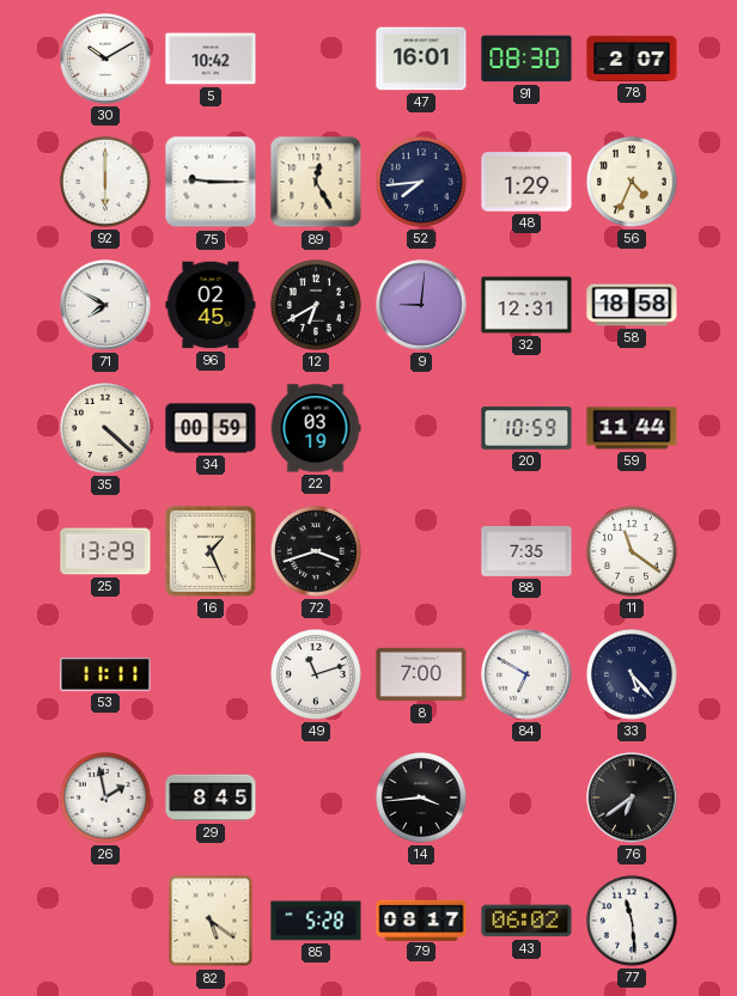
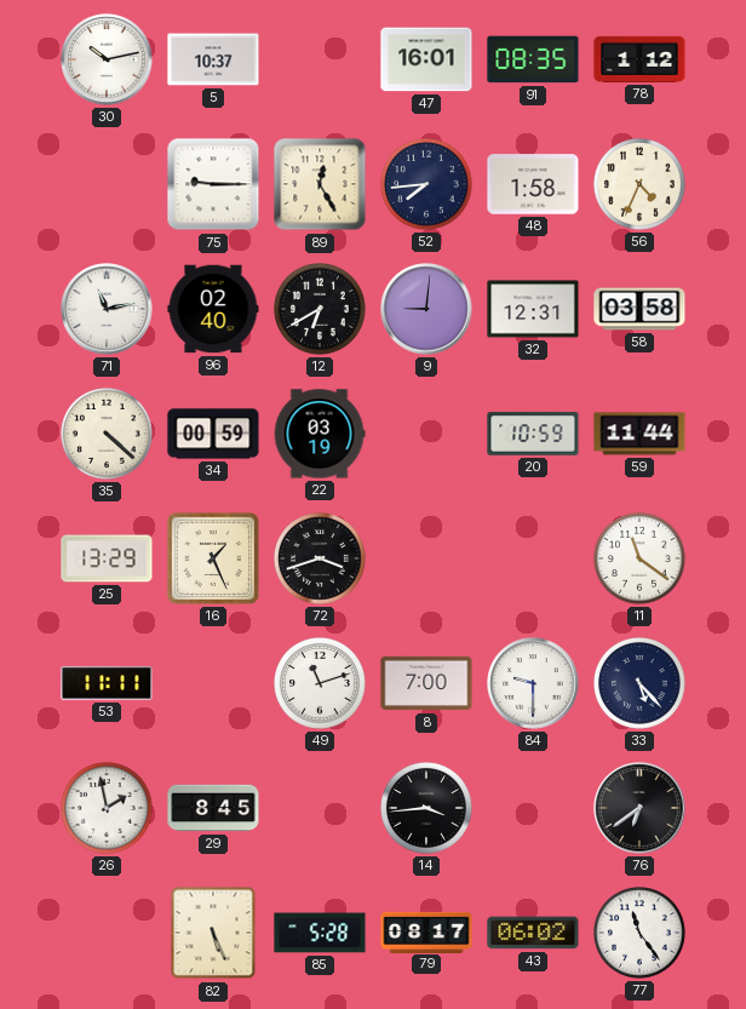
30: 10:10 -> 10:13
5: 10:42 -> 10:37
91: 08:30 -> 08:35
78: 2:07 -> 1:12
92: 6:00 -> none
48: 1:29 -> 1:58
71: 7:50 -> 11:13
96: 02:45 -> 02:40
58: 18:58 -> 03:58
88: 7:35 -> none
84: 6:50 -> 9:30
82: 5:21 -> 5:26
77: 11:29 -> 11:24
